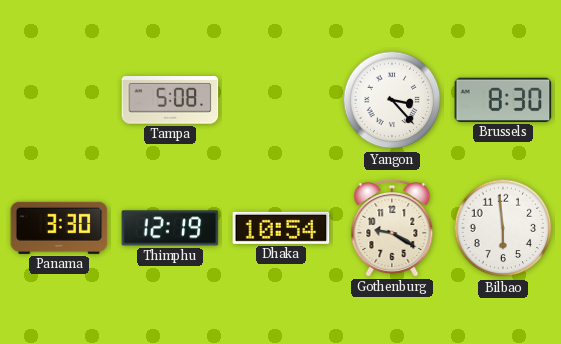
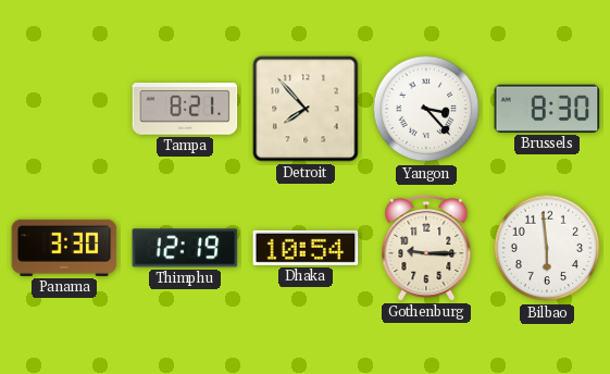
Tampa: 5:08 -> 8:21
Detroit: none -> 7:53
Gothenburg: 9:20 -> 9:15
